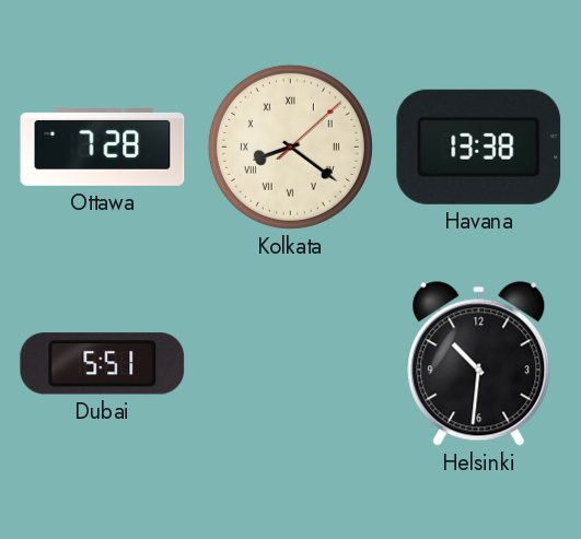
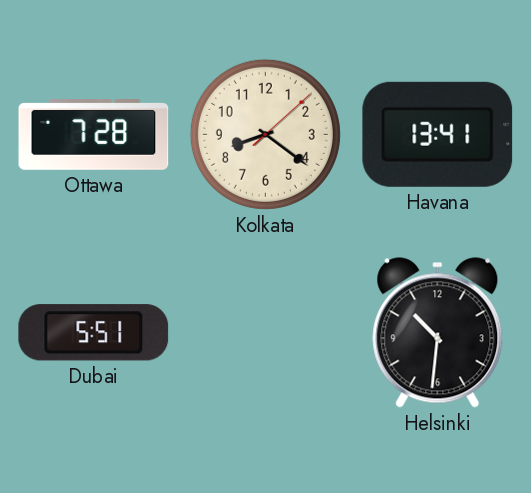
Kolkata numerals: Roman -> Arabic
Havana: 13:38 -> 13:41
